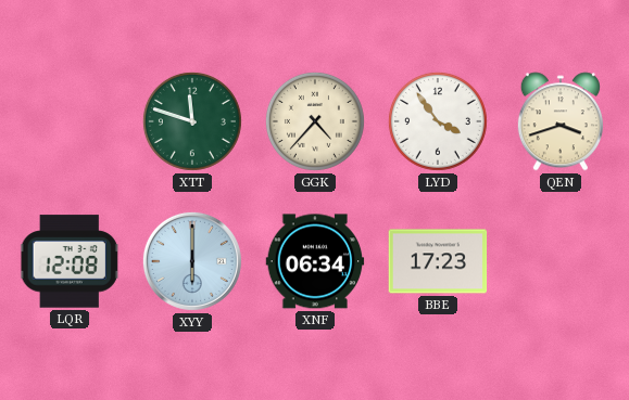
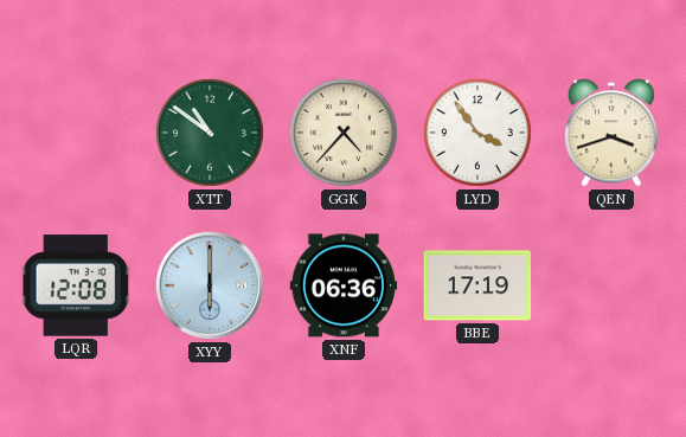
XTT: 11:48 -> 10:51
XNF: 06:34 -> 06:36
BBE: 17:23 -> 17:19
